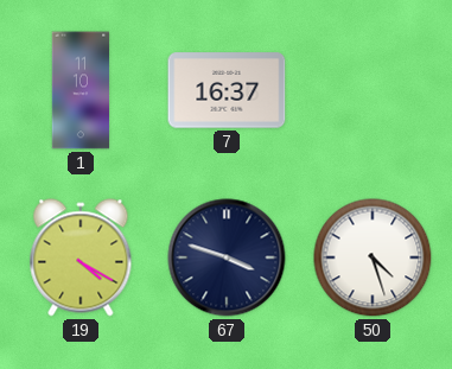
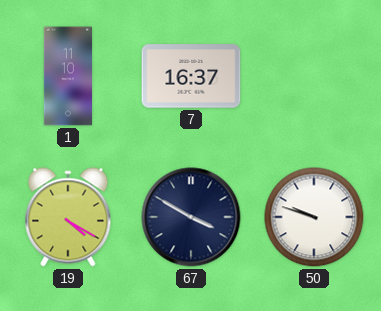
67: 3:48 -> 3:50
50: 4:27 -> 9:48
